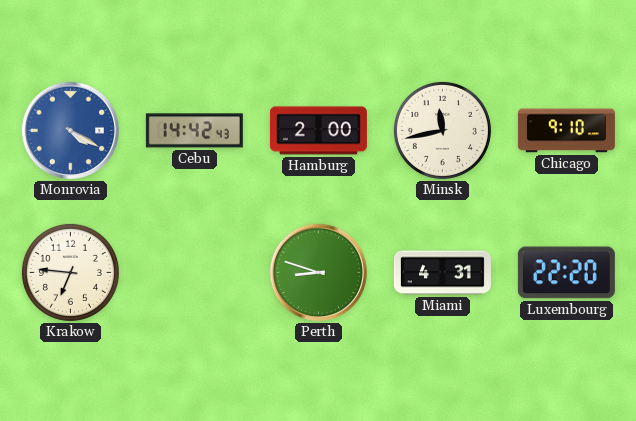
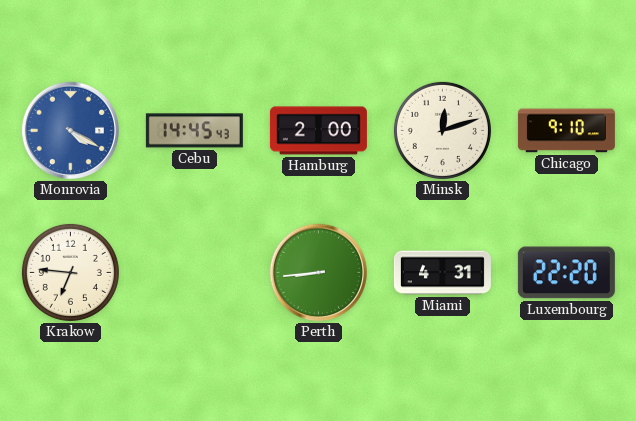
Cebu: 14:42 -> 14:45
Minsk: 11:43 -> 12:12
Perth: 8:48 -> 8:44
